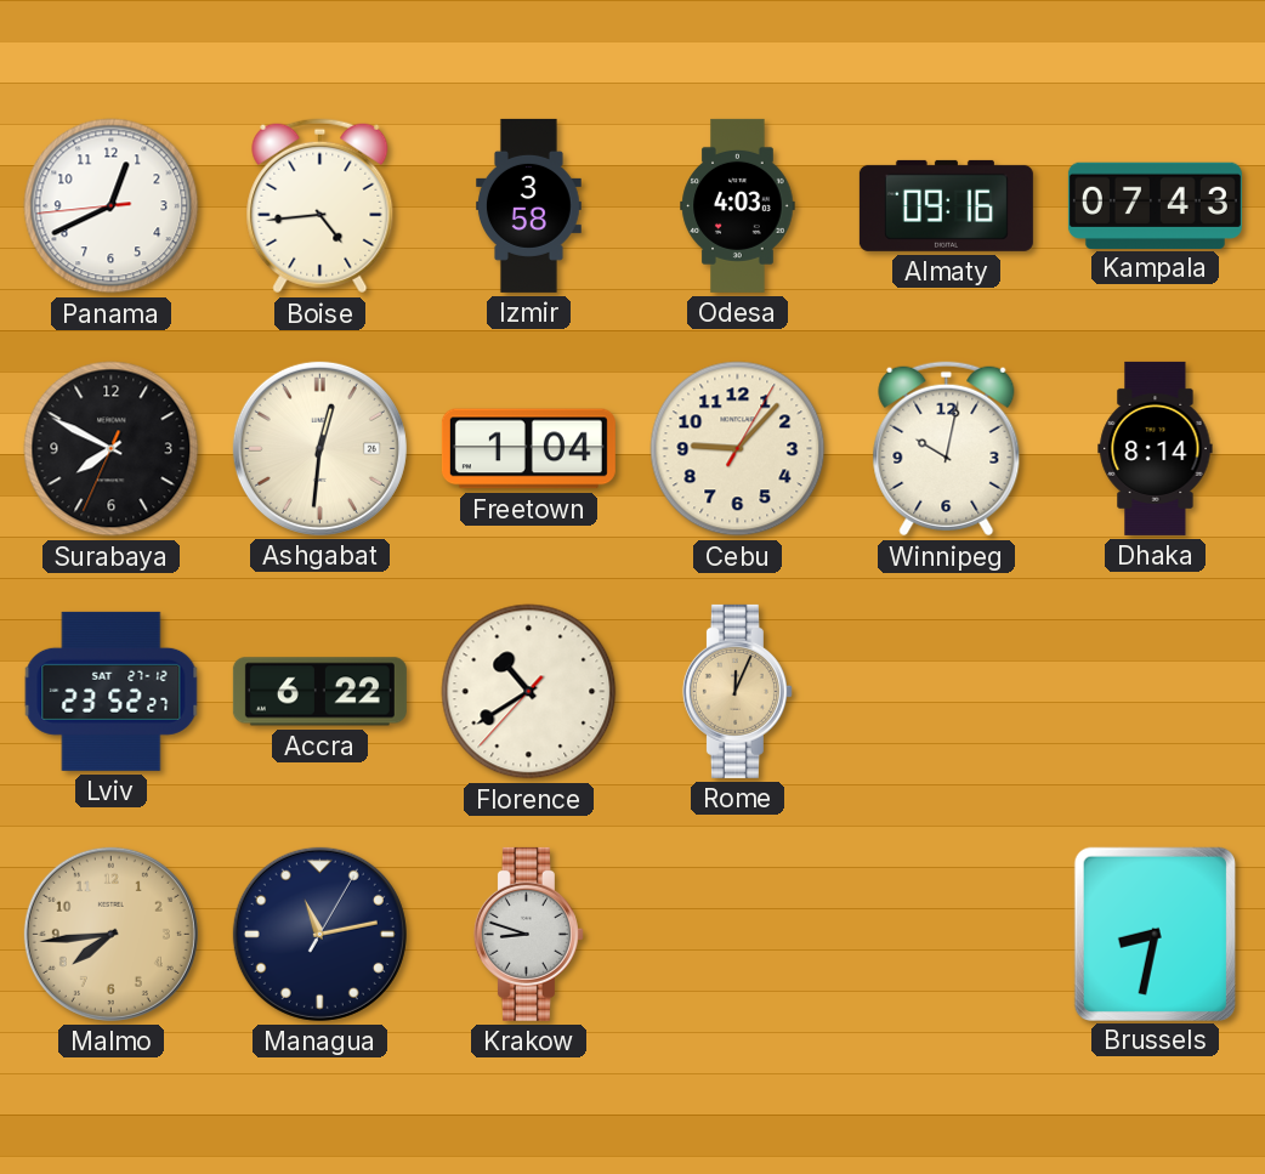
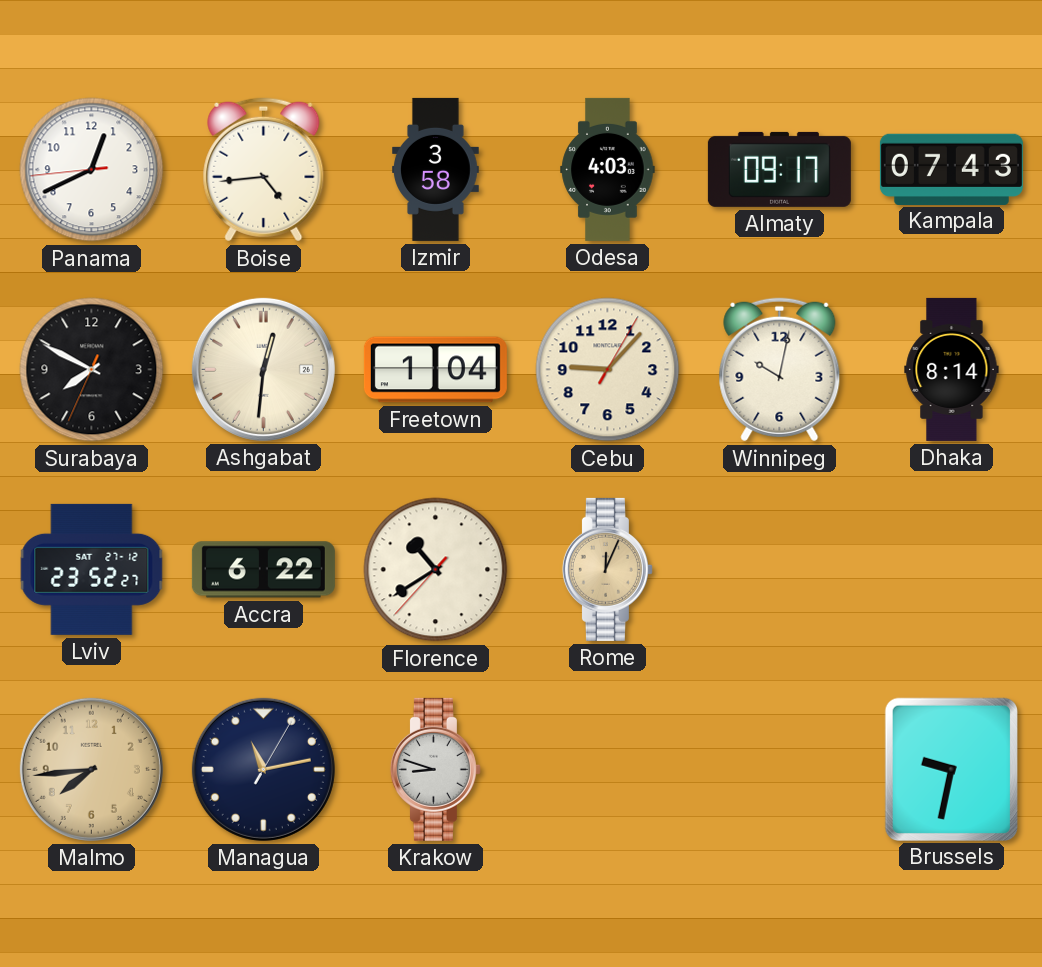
Almaty: 09:16 -> 09:17
Brussels: 8:32 -> 9:32
